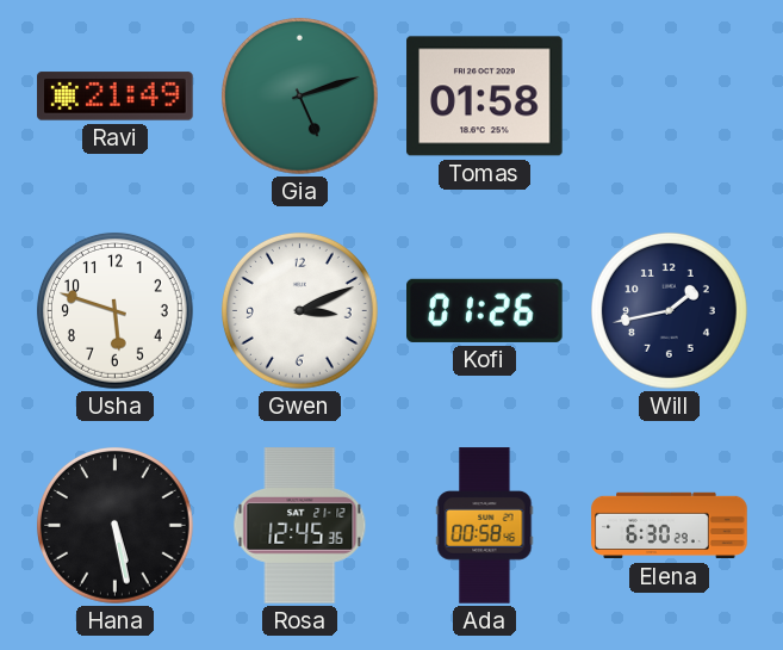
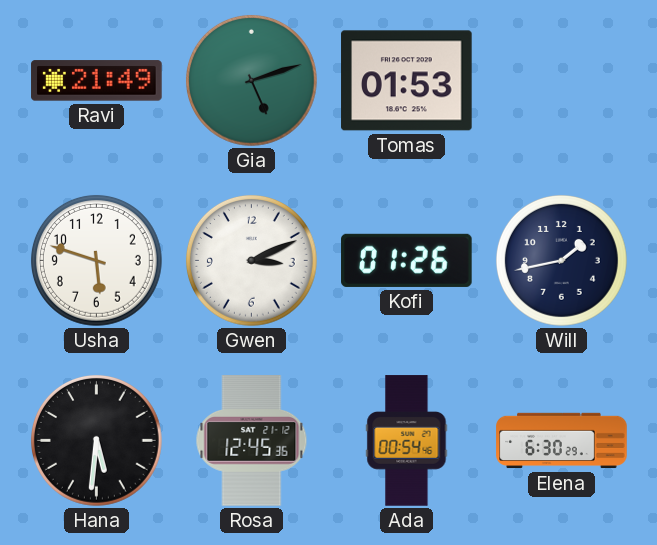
Tomas: 01:58 -> 01:53
Hana: 5:28 -> 5:31
Ada: 00:58 -> 00:54
